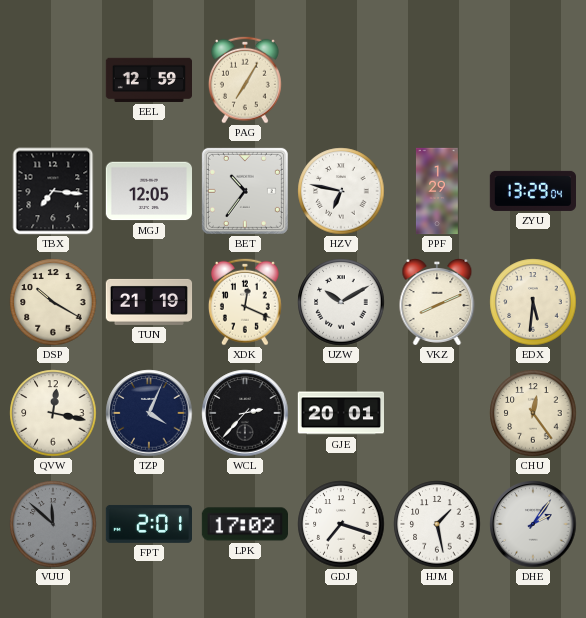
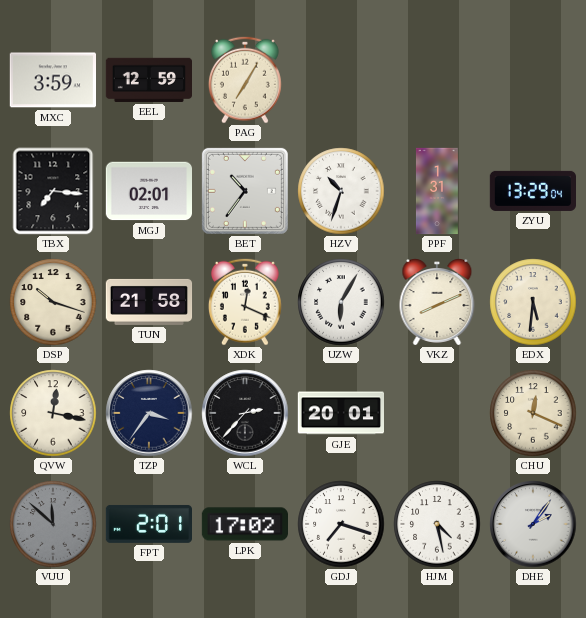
MXC: none -> 3:59
MGJ: 12:05 -> 02:01
HZV: 6:47 -> 10:33
PPF: 1:29 -> 1:31
DSP: 10:20 -> 10:18
TUN: 21:19 -> 21:58
UZW: 10:10 -> 6:05
TZP: 4:04 -> 3:36
CHU: 12:24 -> 12:19
HJM: 1:28 -> 4:28
